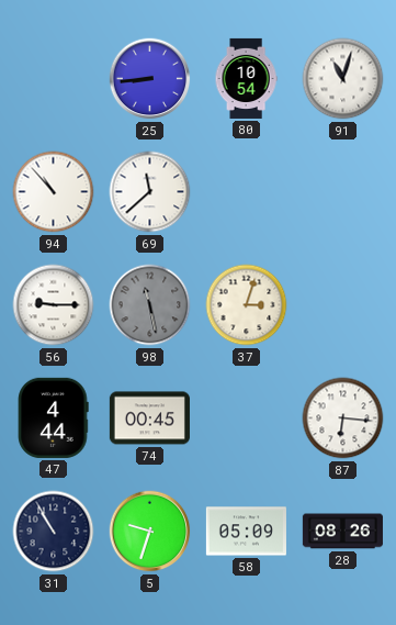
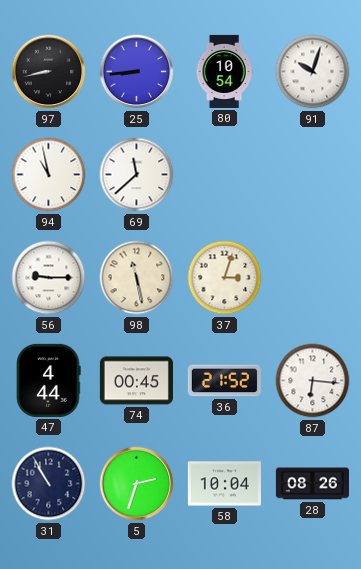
97: none -> 8:43
91: 11:03 -> 10:03
94: 10:53 -> 10:58
98 dial: grey -> cream
36: none -> 21:52
5: 9:33 -> 2:33
58: 05:09 -> 10:04
